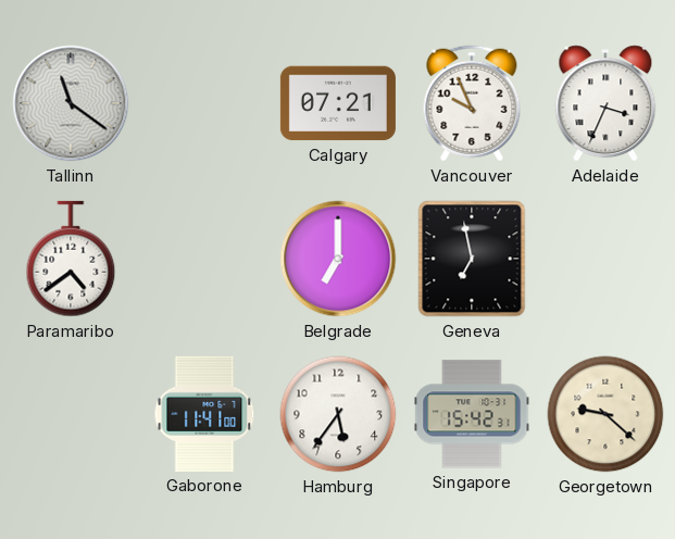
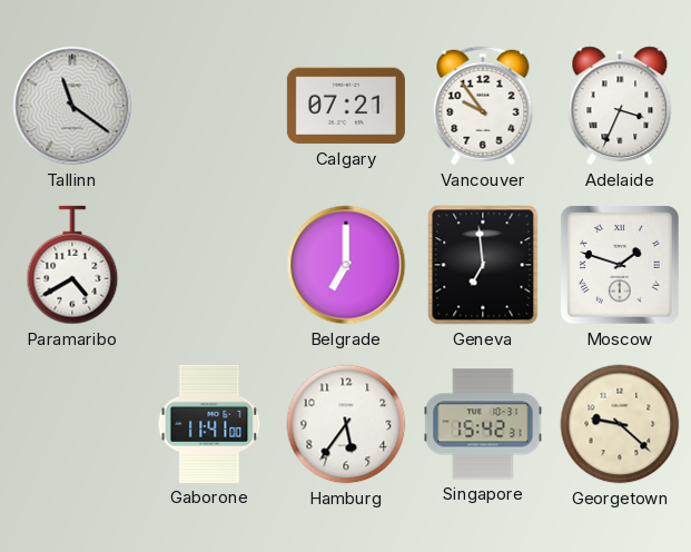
Vancouver: 9:56 -> 9:54
Paramaribo: 4:39 -> 4:40
Geneva: 6:58 -> 6:59
Moscow: none -> 1:48
